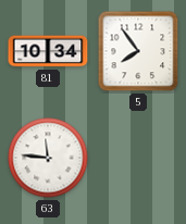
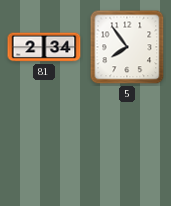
81: 10:34 -> 2:34
63: 11:46 -> none
